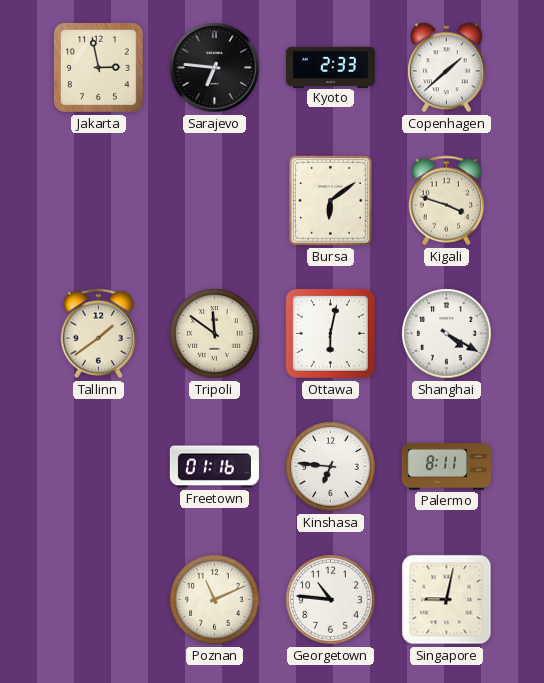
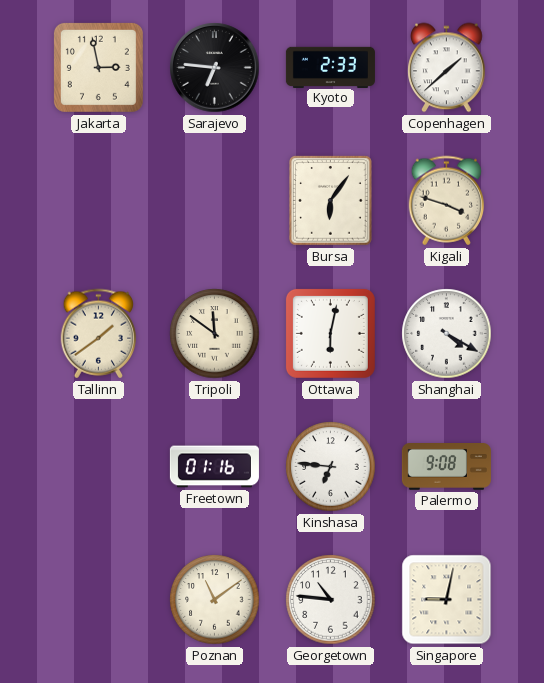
Bursa: 6:09 -> 6:06
Palermo: 8:11 -> 9:08
Poznan: 11:11 -> 11:09
